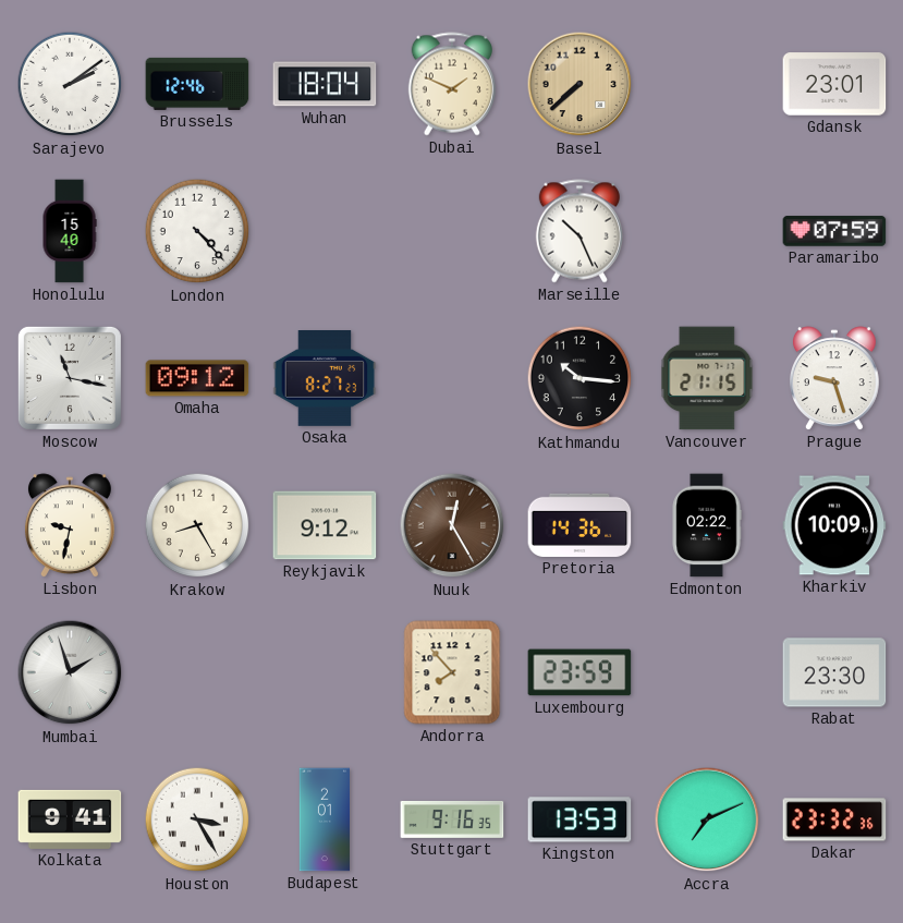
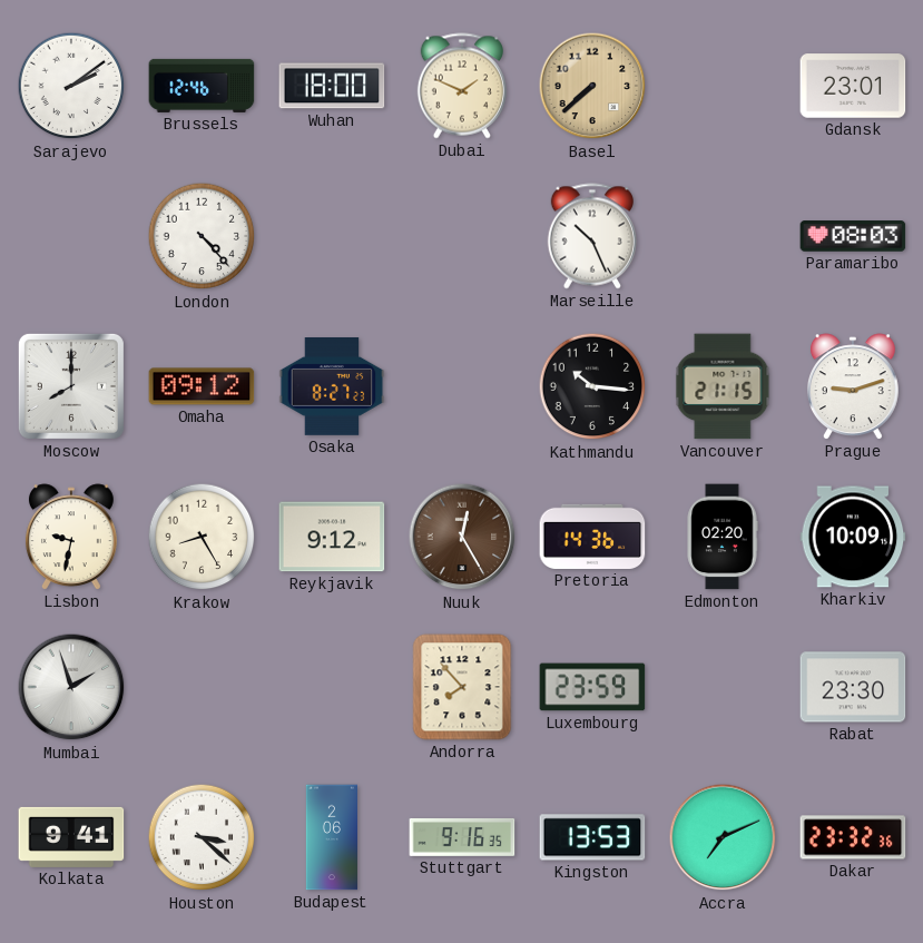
Wuhan: 18:04 -> 18:00
Honolulu: 15:40 -> none
Paramaribo: 07:59 -> 08:03
Moscow: 11:17 -> 8:00
Prague: 9:27 -> 9:12
Edmonton: 02:22 -> 02:20
Houston: 3:25 -> 3:22
Budapest: 2:01 -> 2:06
